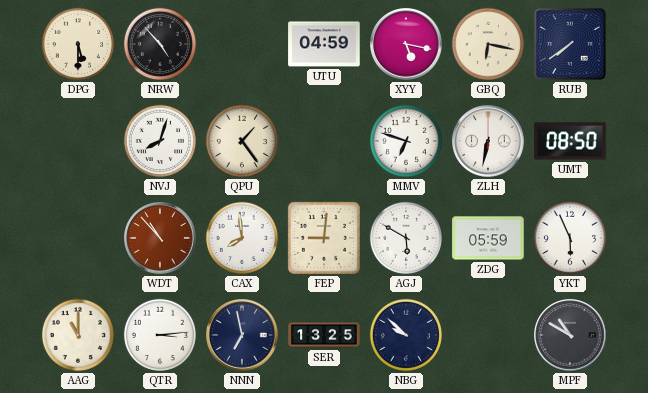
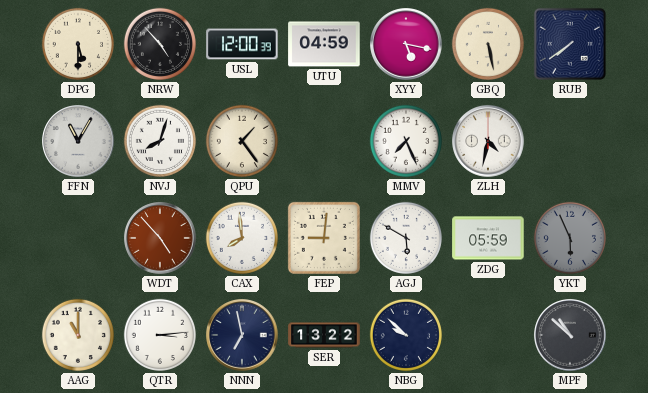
USL: none -> 12:00
GBQ: 6:17 -> 5:28
FFN: none -> 11:05
MMV: 6:48 -> 7:26
ZLH: 6:32 -> 4:32
UMT: 08:50 -> none
WDT: 10:53 -> 4:53
YKT dial: white -> grey
SER: 13:25 -> 13:22
MPF: 10:50 -> 10:52
